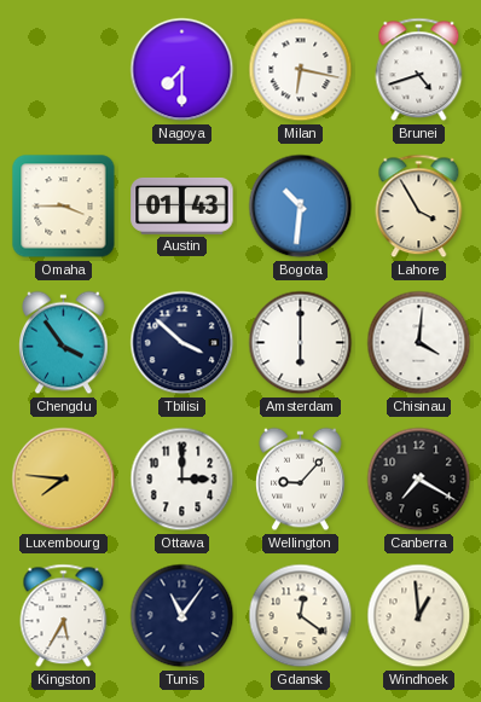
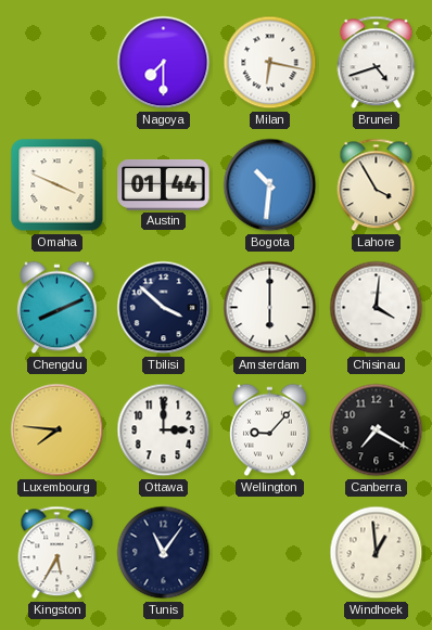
Omaha: 3:45 -> 3:49
Austin: 01:43 -> 01:44
Chengdu: 3:54 -> 8:11
Gdansk: 12:21 -> none
